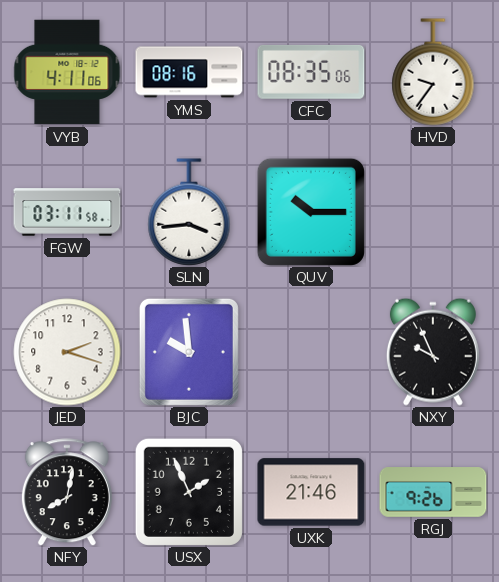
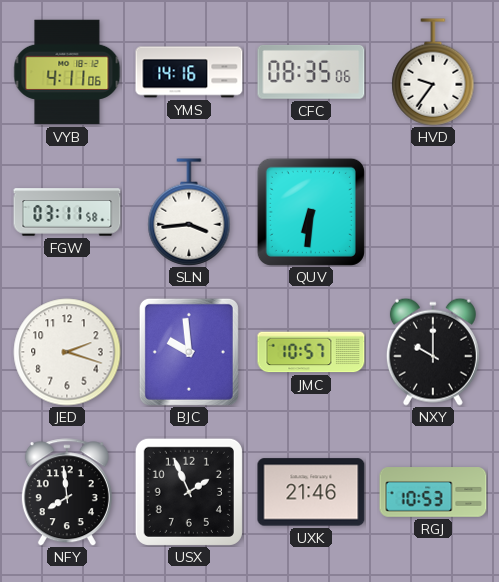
YMS: 08:16 -> 14:16
QUV: 10:15 -> 6:31
JMC: none -> 10:57
NXY: 9:56 -> 10:00
NFY: 8:02 -> 7:59
RGJ: 9:26 -> 10:53
